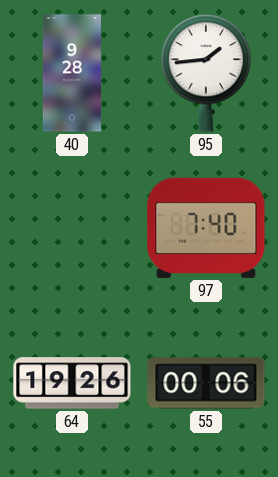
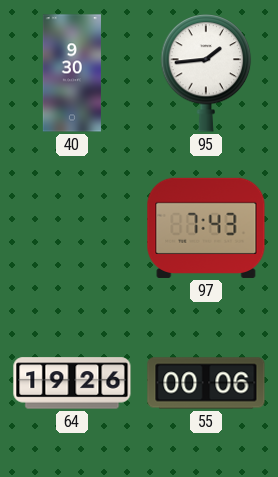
40: 9:28 -> 9:30
97: 7:40 -> 7:43
